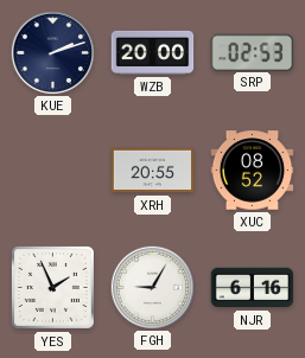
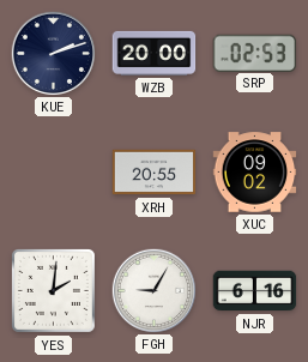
XUC: 08:52 -> 09:02
YES: 1:56 -> 2:01
